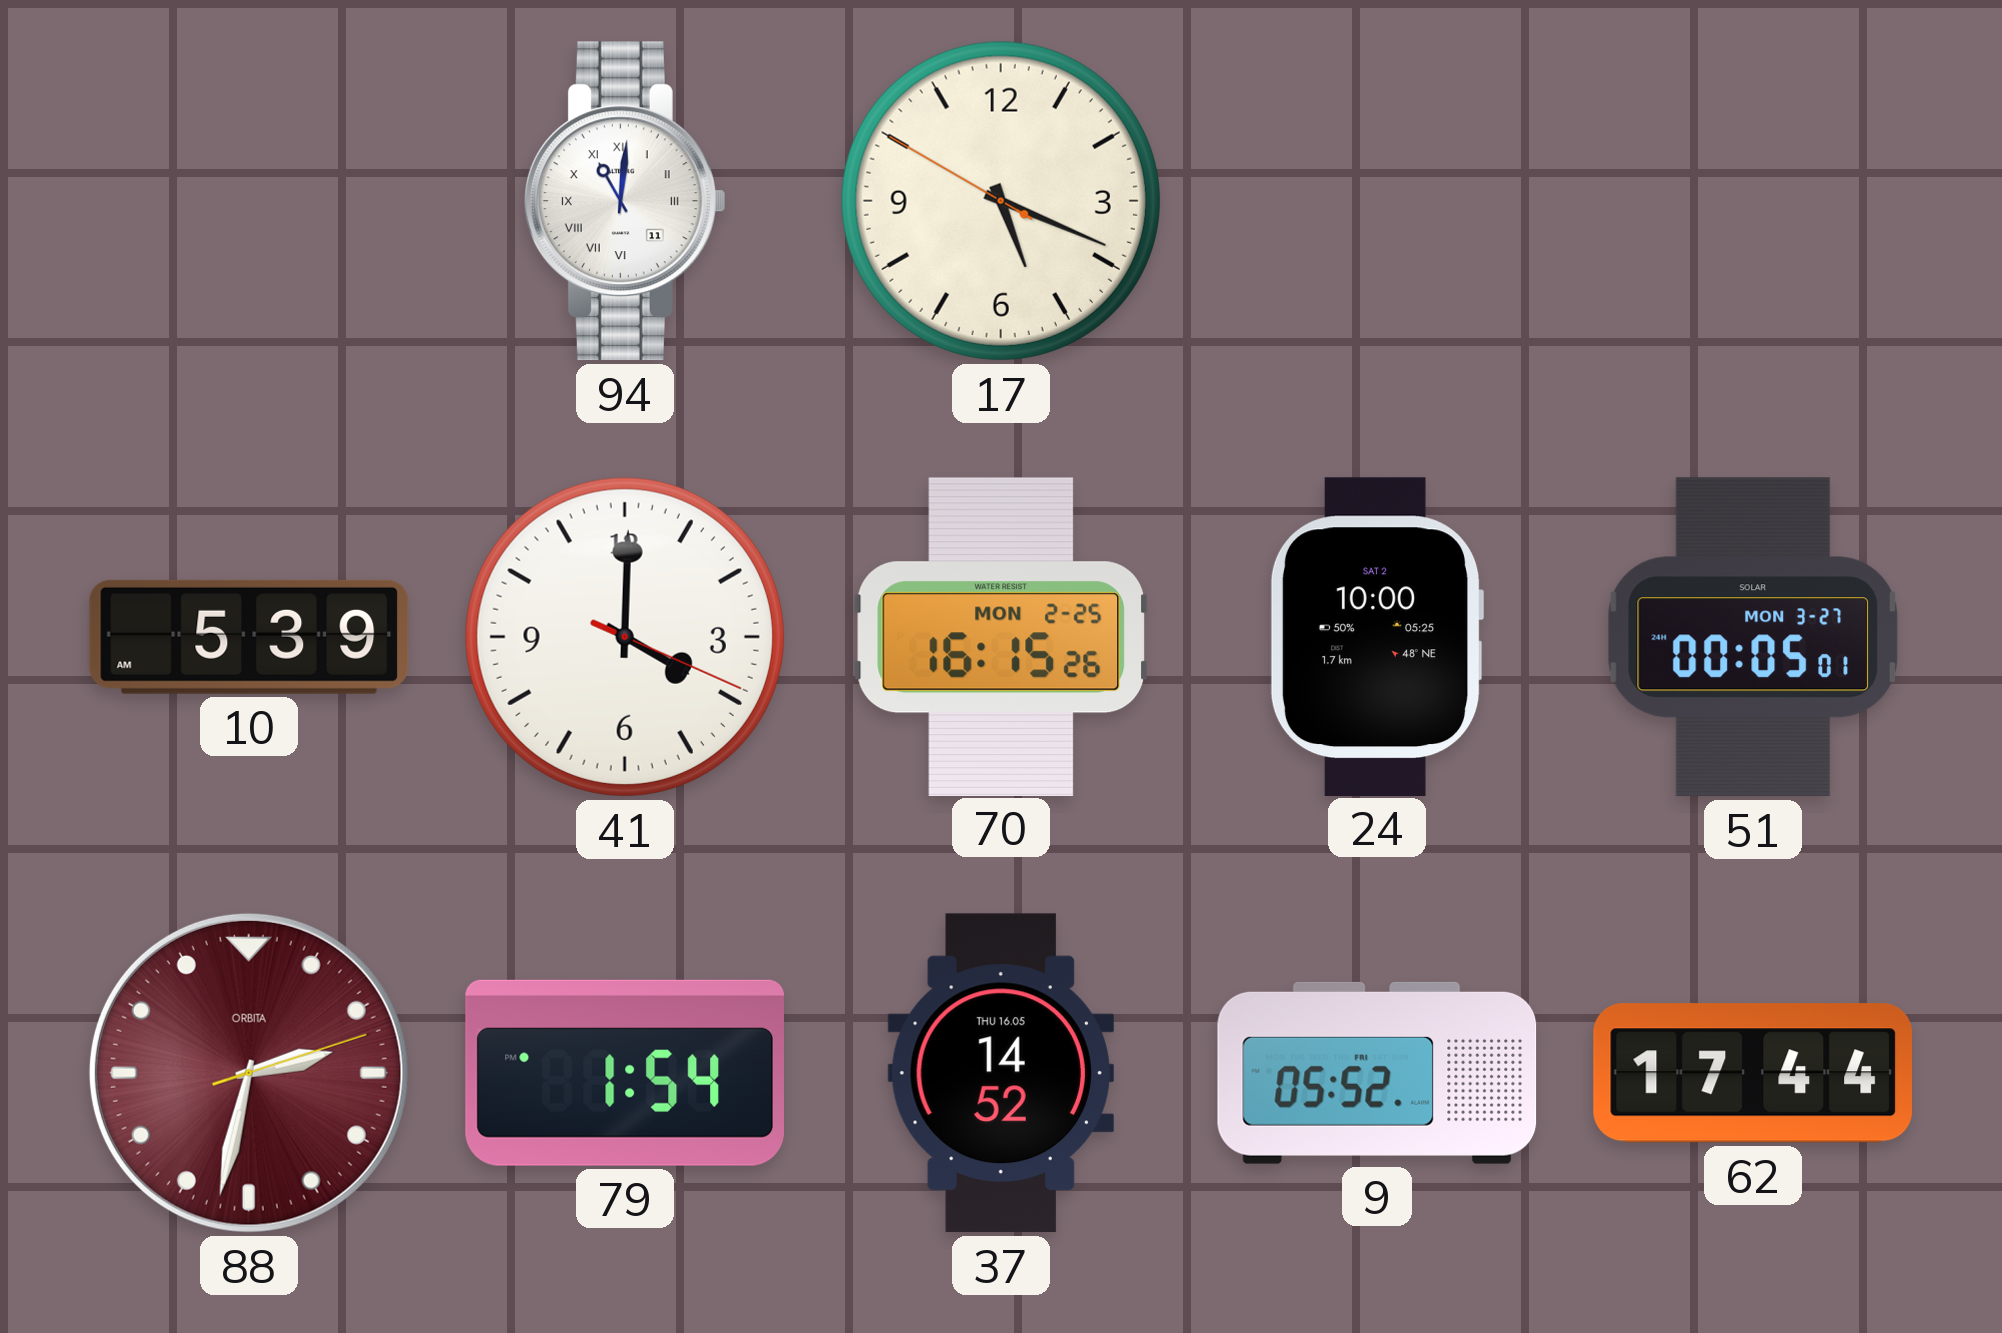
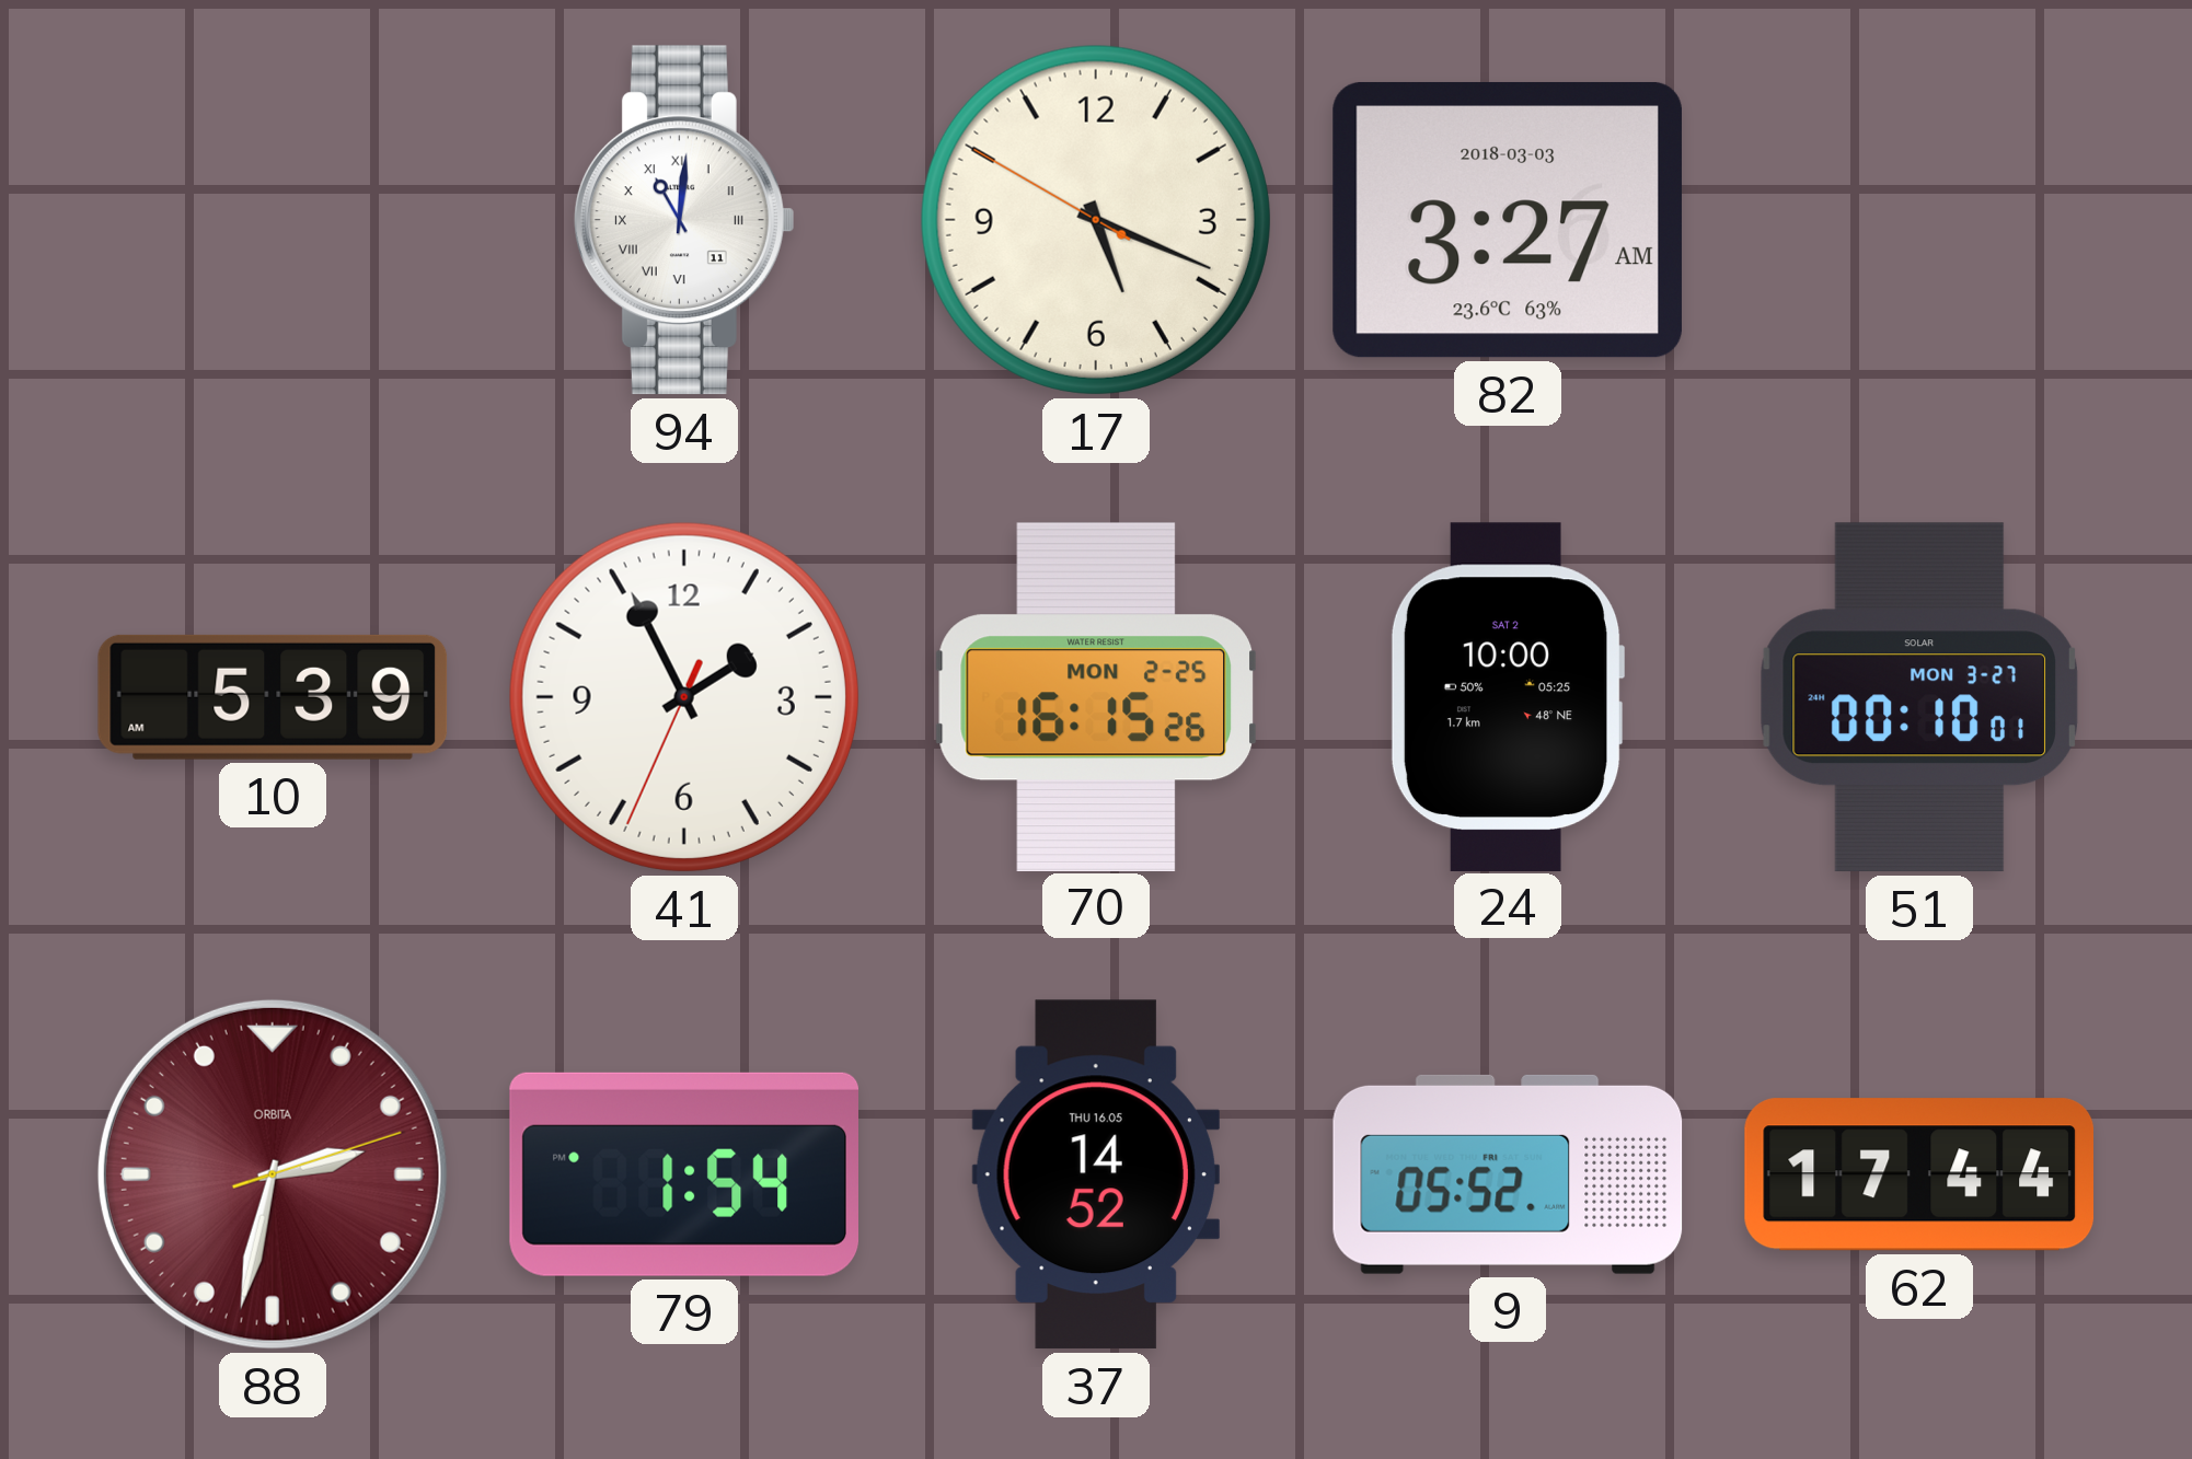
82: none -> 3:27
41: 4:00 -> 1:55
51: 00:05 -> 00:10
